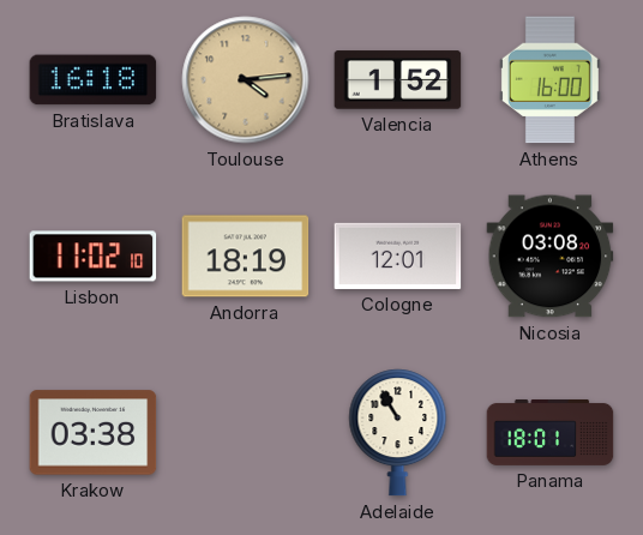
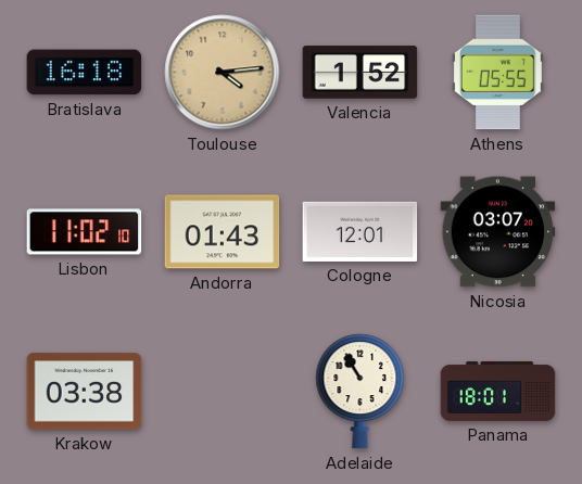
Athens: 16:00 -> 05:55
Andorra: 18:19 -> 01:43
Nicosia: 03:08 -> 03:07
